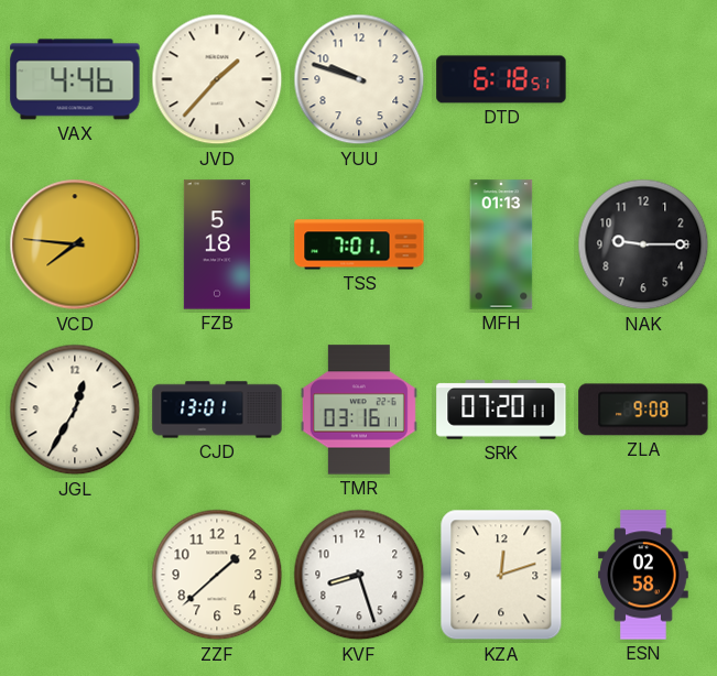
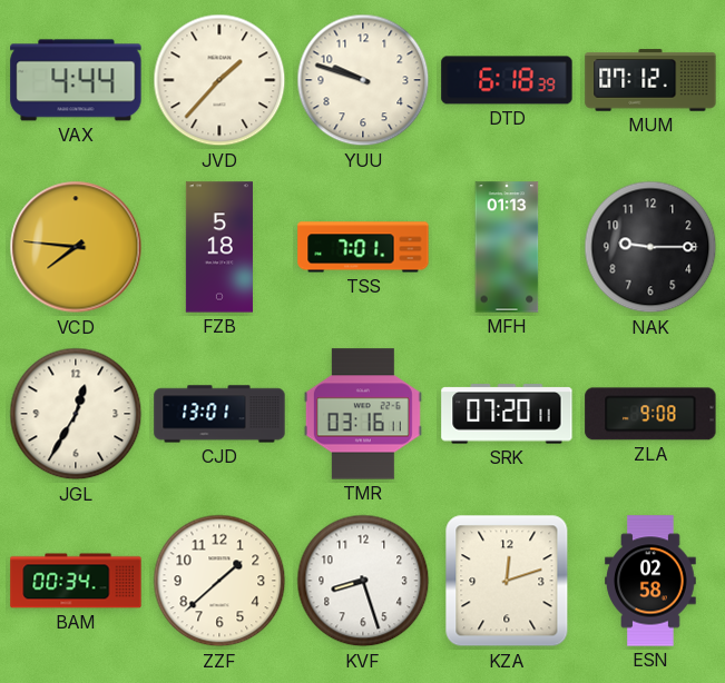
VAX: 4:46 -> 4:44
DTD: 6:18:51 -> 6:18:39
MUM: none -> 07:12
BAM: none -> 00:34
